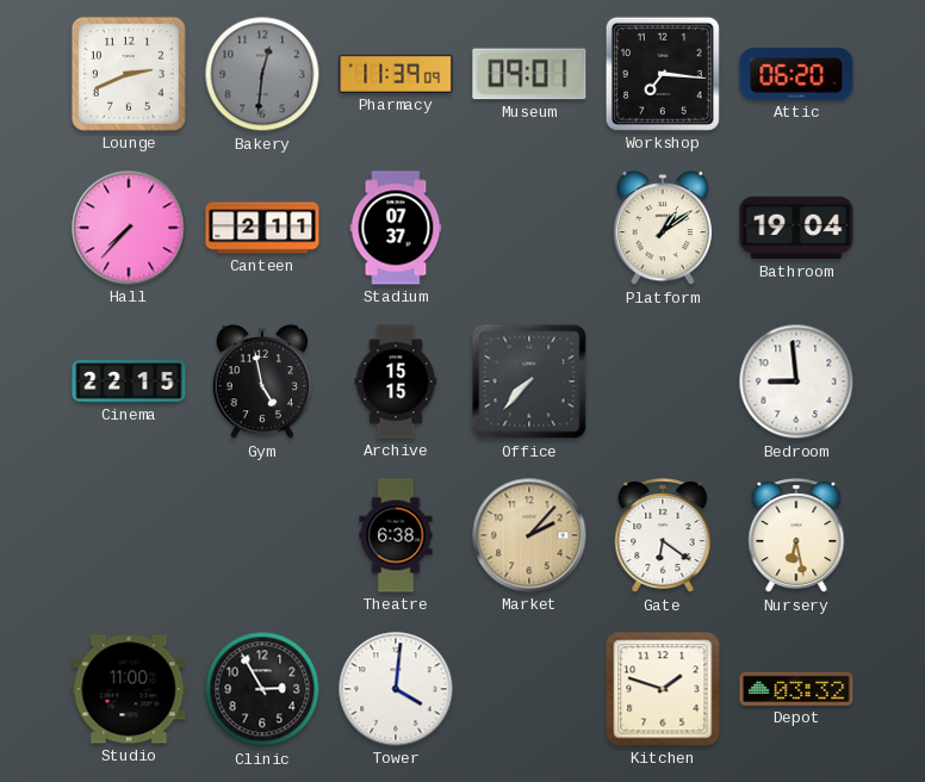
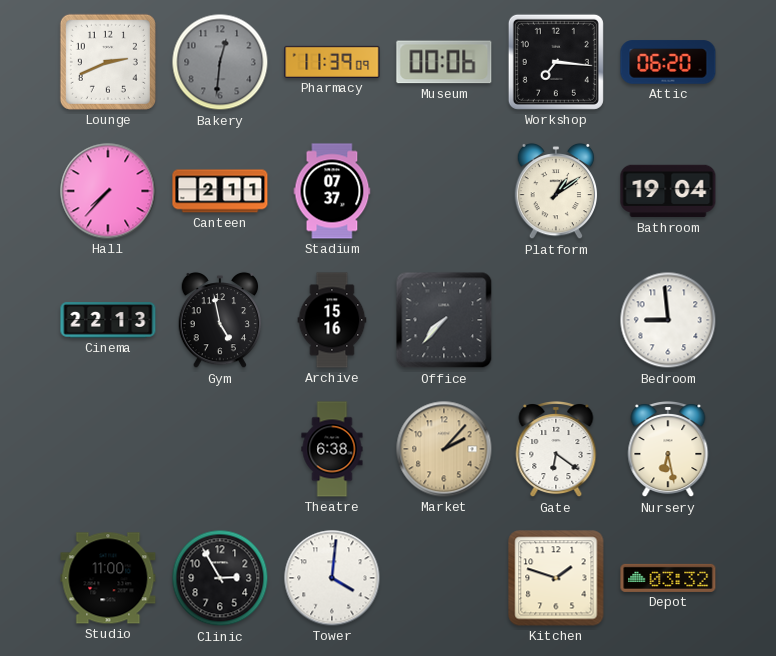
Museum: 09:01 -> 00:06
Cinema: 22:15 -> 22:13
Archive: 15:15 -> 15:16
